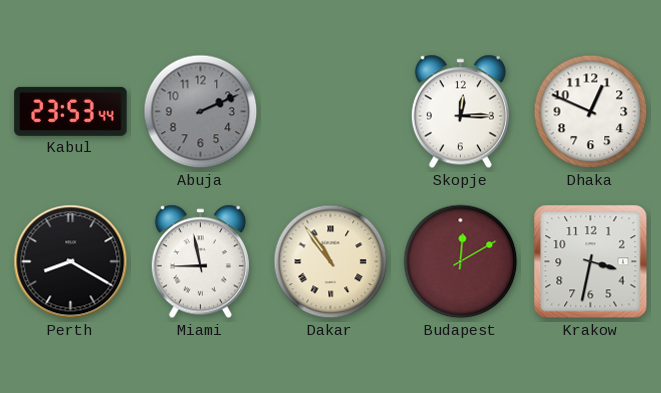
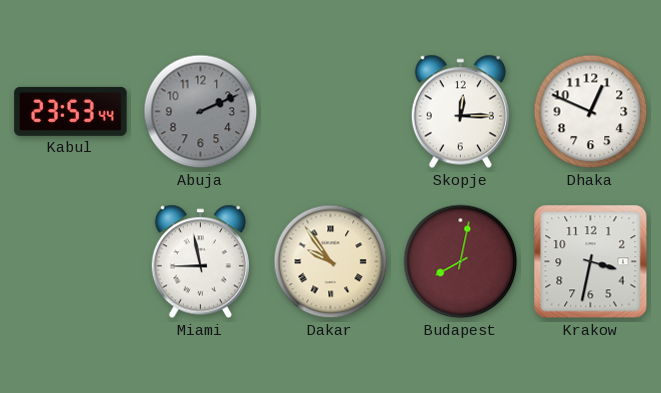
Perth: 8:20 -> none
Dakar: 10:54 -> 9:54
Budapest: 12:10 -> 8:02
